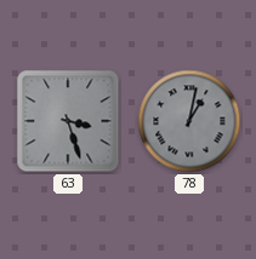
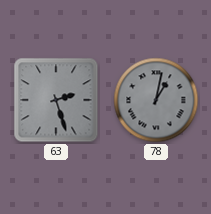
63: 3:27 -> 2:27
